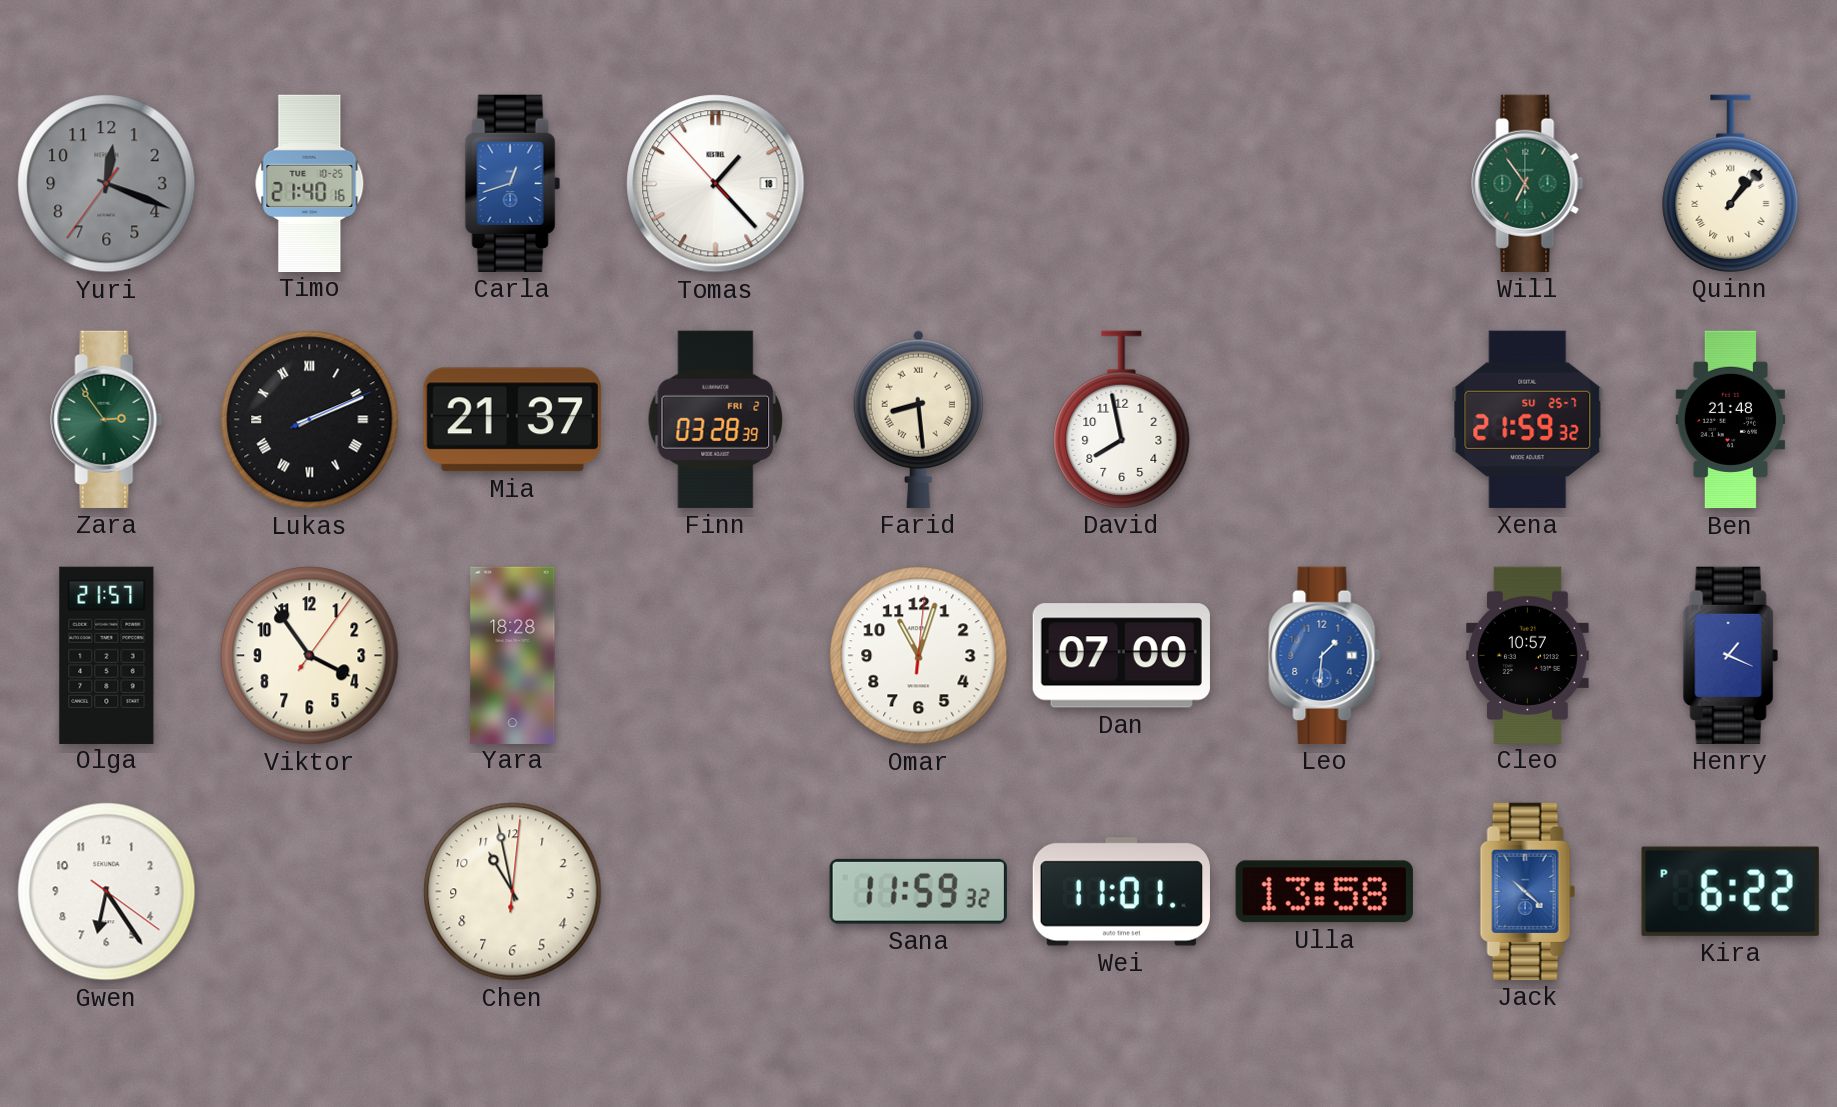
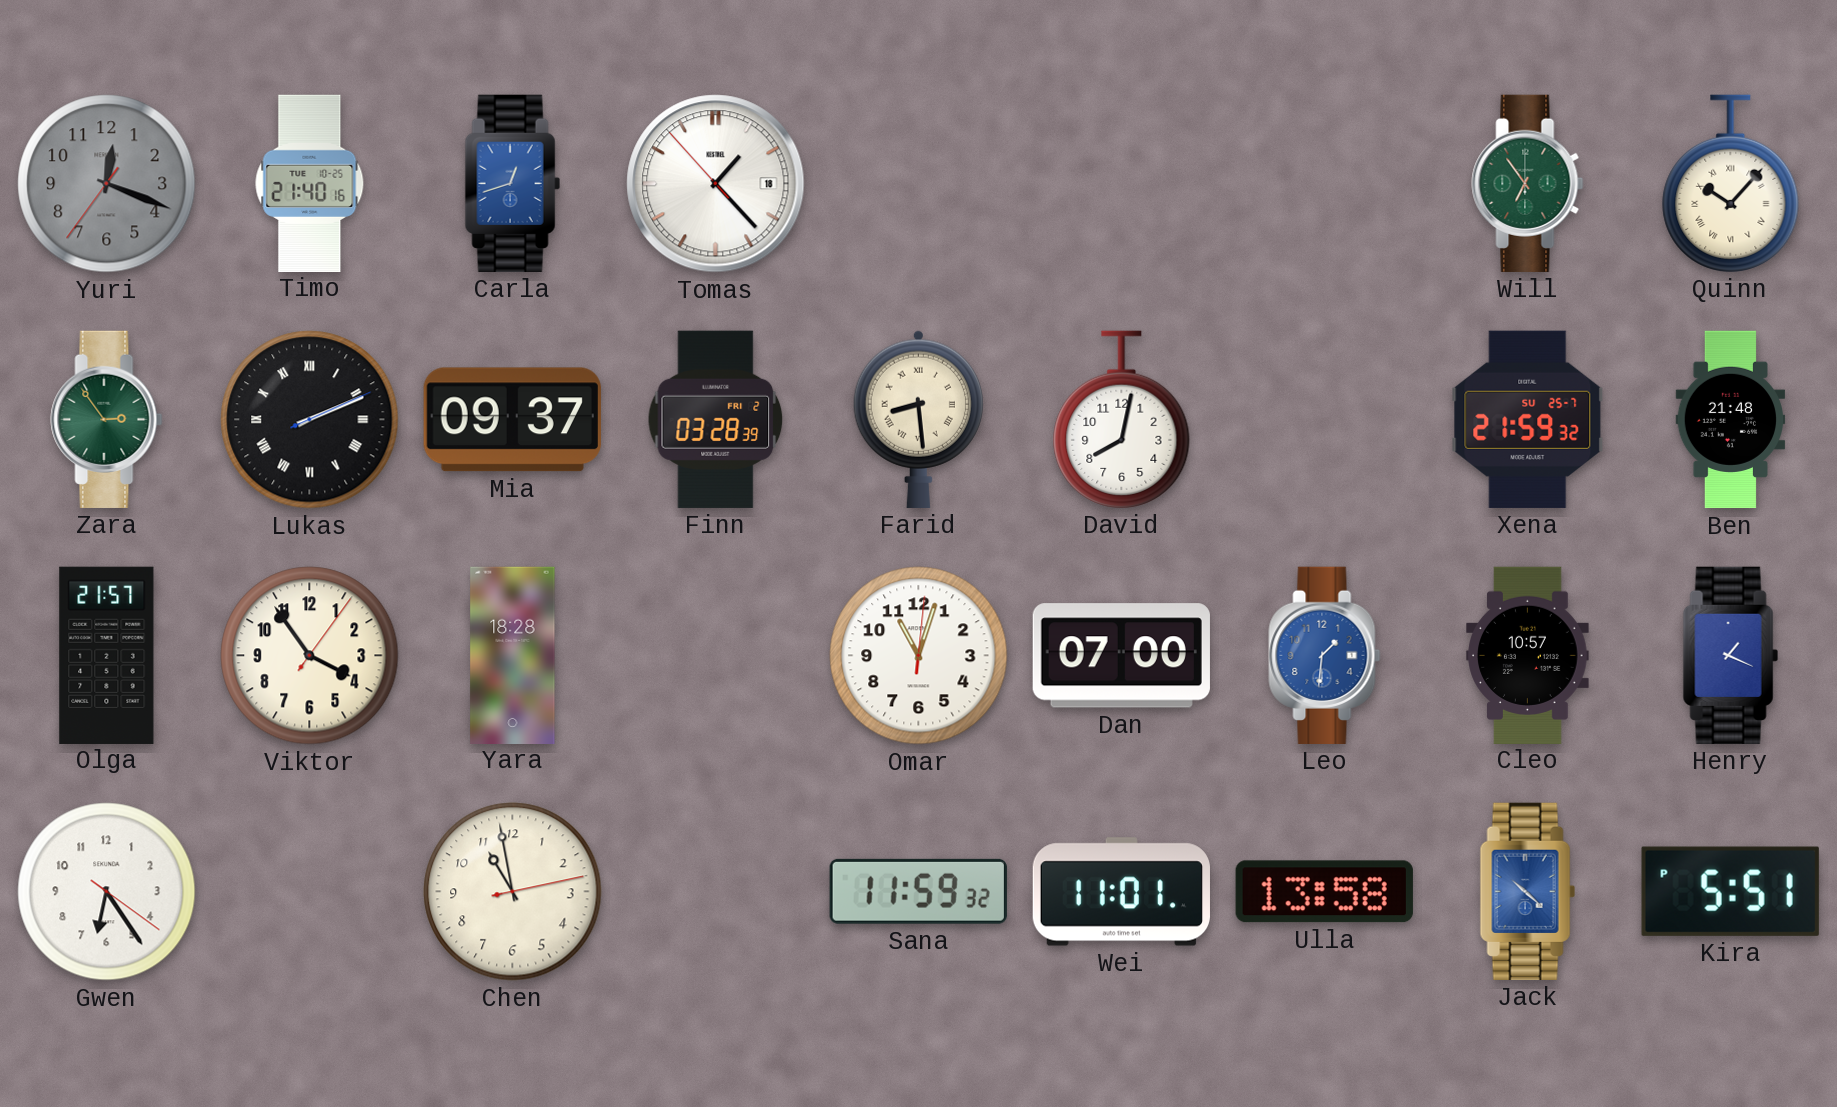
Quinn: 1:07 -> 10:07
Mia: 21:37 -> 09:37
David: 7:58 -> 8:02
Chen: 10:58:01 -> 10:58:13
Kira: 6:22 -> 5:51
